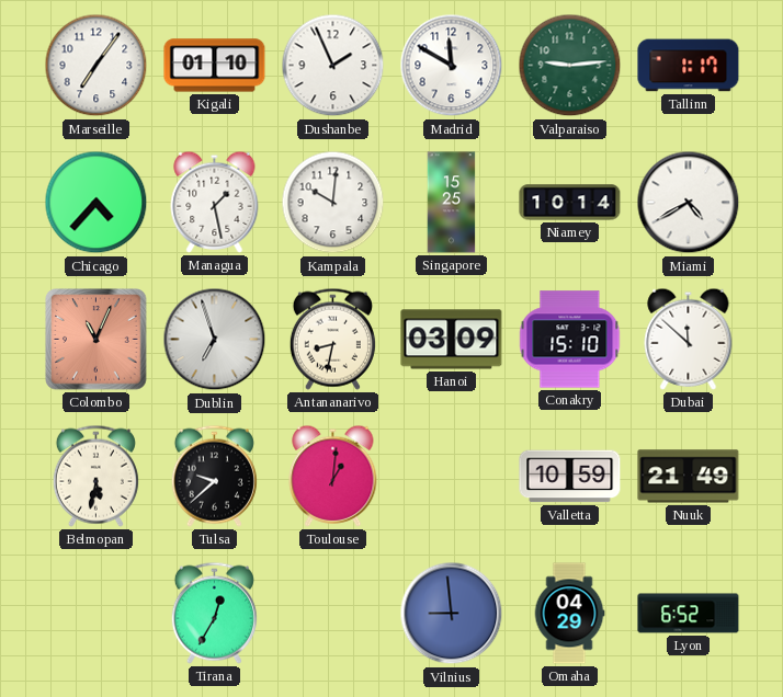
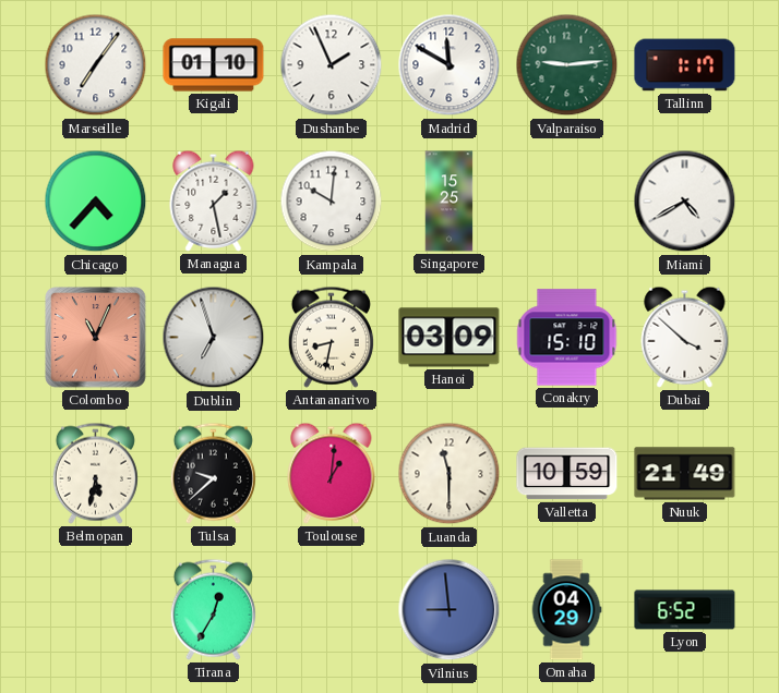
Niamey: 10:14 -> none
Dubai: 11:52 -> 3:52
Luanda: none -> 11:30
